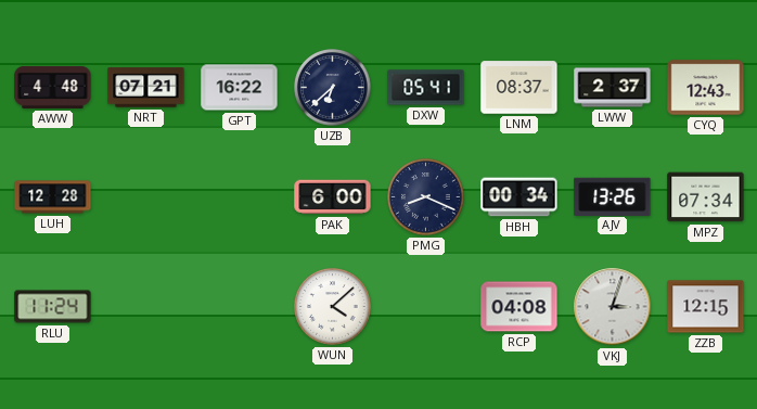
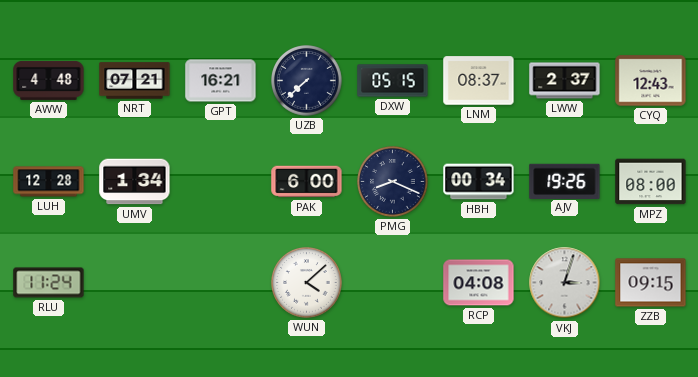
GPT: 16:22 -> 16:21
UZB: 6:38 -> 7:38
DXW: 05:41 -> 05:15
UMV: none -> 1:34
AJV: 13:26 -> 19:26
MPZ: 07:34 -> 08:00
ZZB: 12:15 -> 09:15
